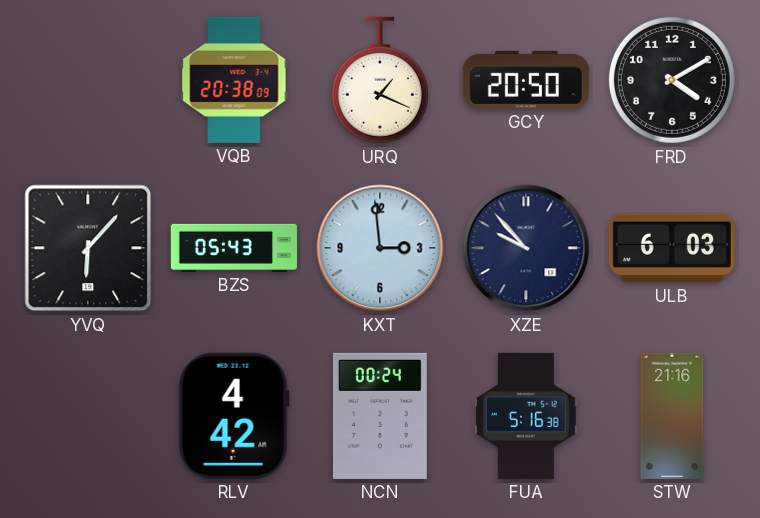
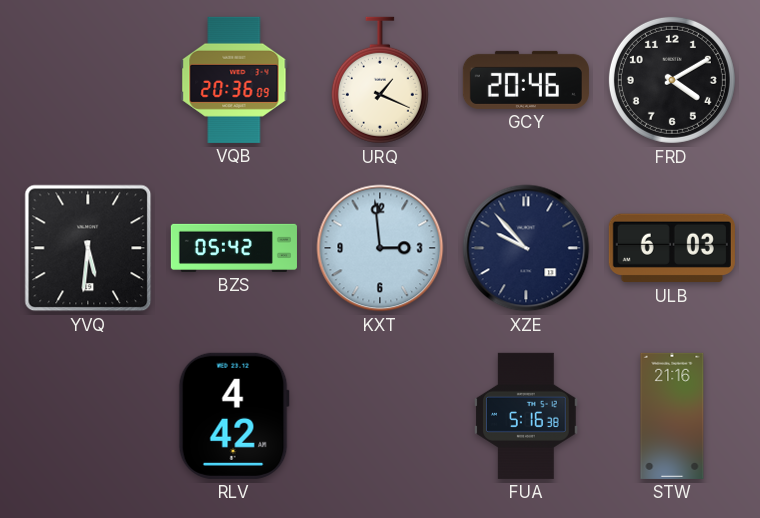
VQB: 20:38 -> 20:36
GCY: 20:50 -> 20:46
YVQ: 6:07 -> 5:31
BZS: 05:43 -> 05:42
NCN: 00:24 -> none
